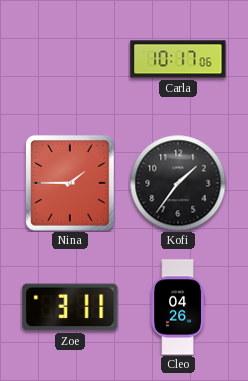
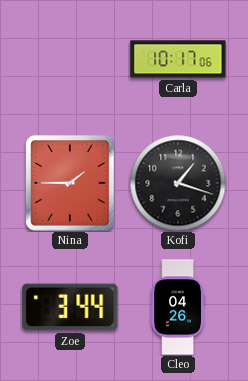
Kofi: 1:36 -> 1:18
Zoe: 3:11 -> 3:44
